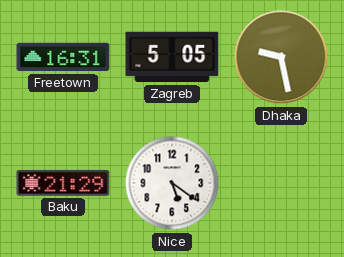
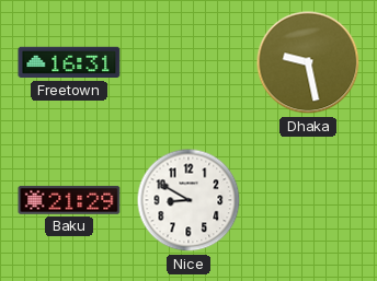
Zagreb: 5:05 -> none
Nice: 5:21 -> 8:50
